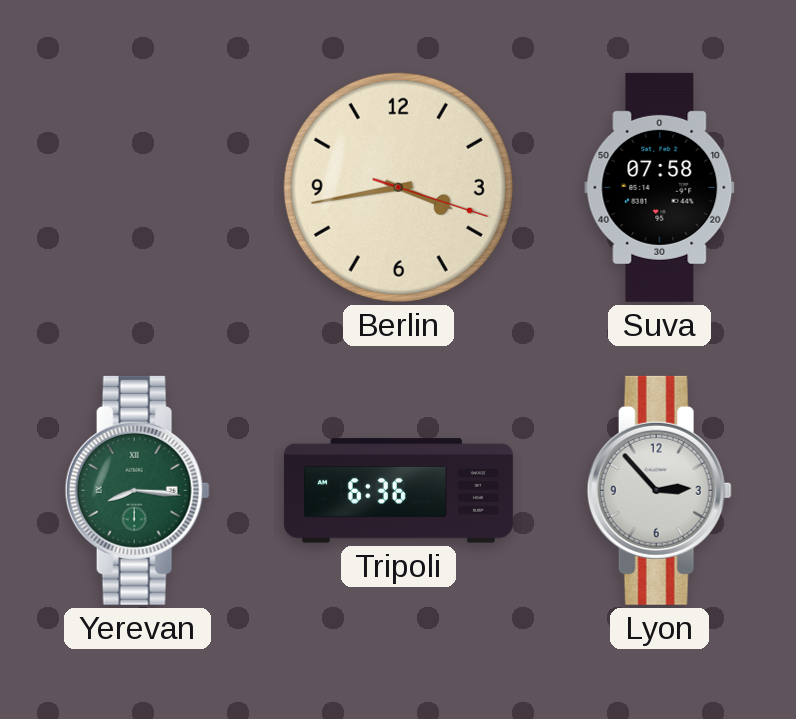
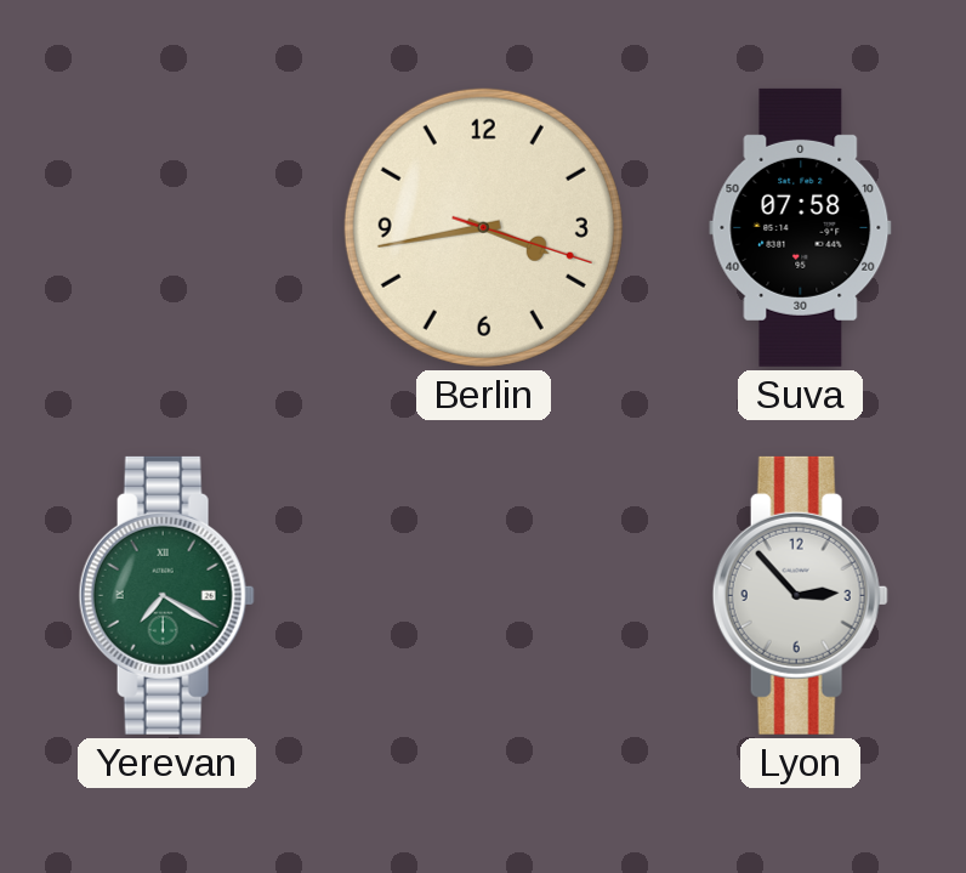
Yerevan: 8:16 -> 7:20
Tripoli: 6:36 -> none
